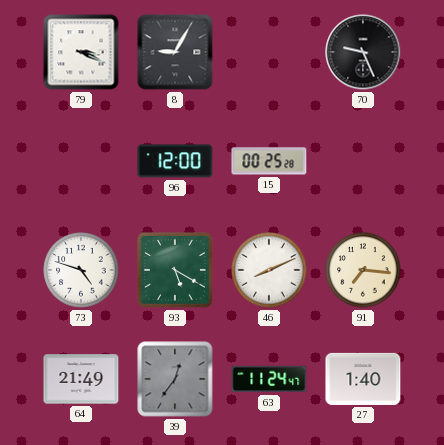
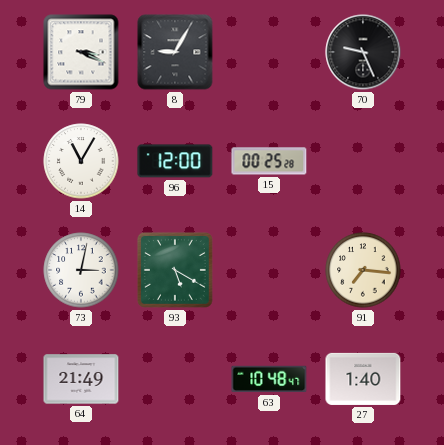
14: none -> 11:05
73: 4:48 -> 3:02
46: 8:11 -> none
39: 12:36 -> none
63: 11:24 -> 10:48
